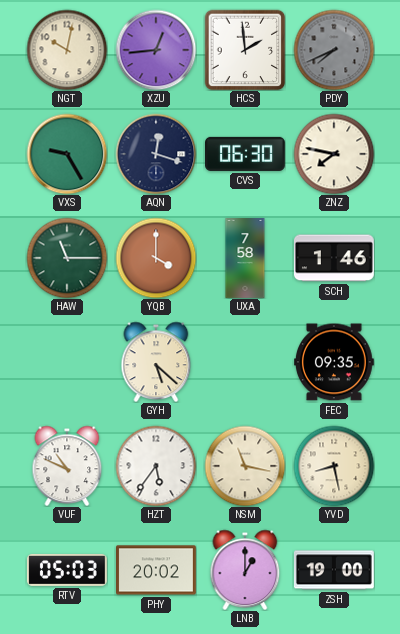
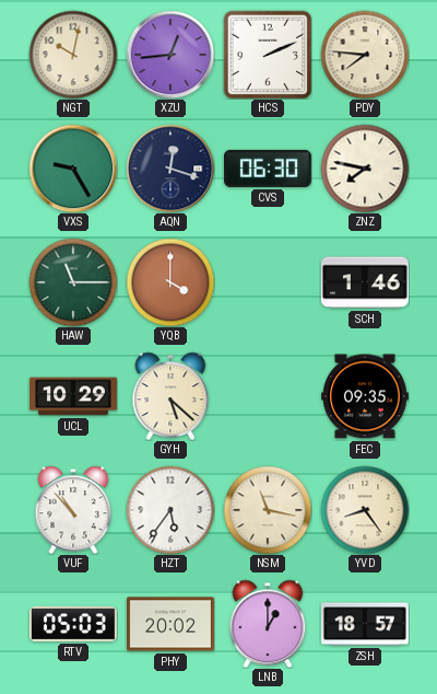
HCS: 1:59 -> 2:11
PDY: 7:41 -> 7:46
PDY dial: grey -> cream
UXA: 7:58 -> none
UCL: none -> 10:29
VUF: 10:49 -> 10:53
YVD: 8:28 -> 8:24
ZSH: 19:00 -> 18:57
